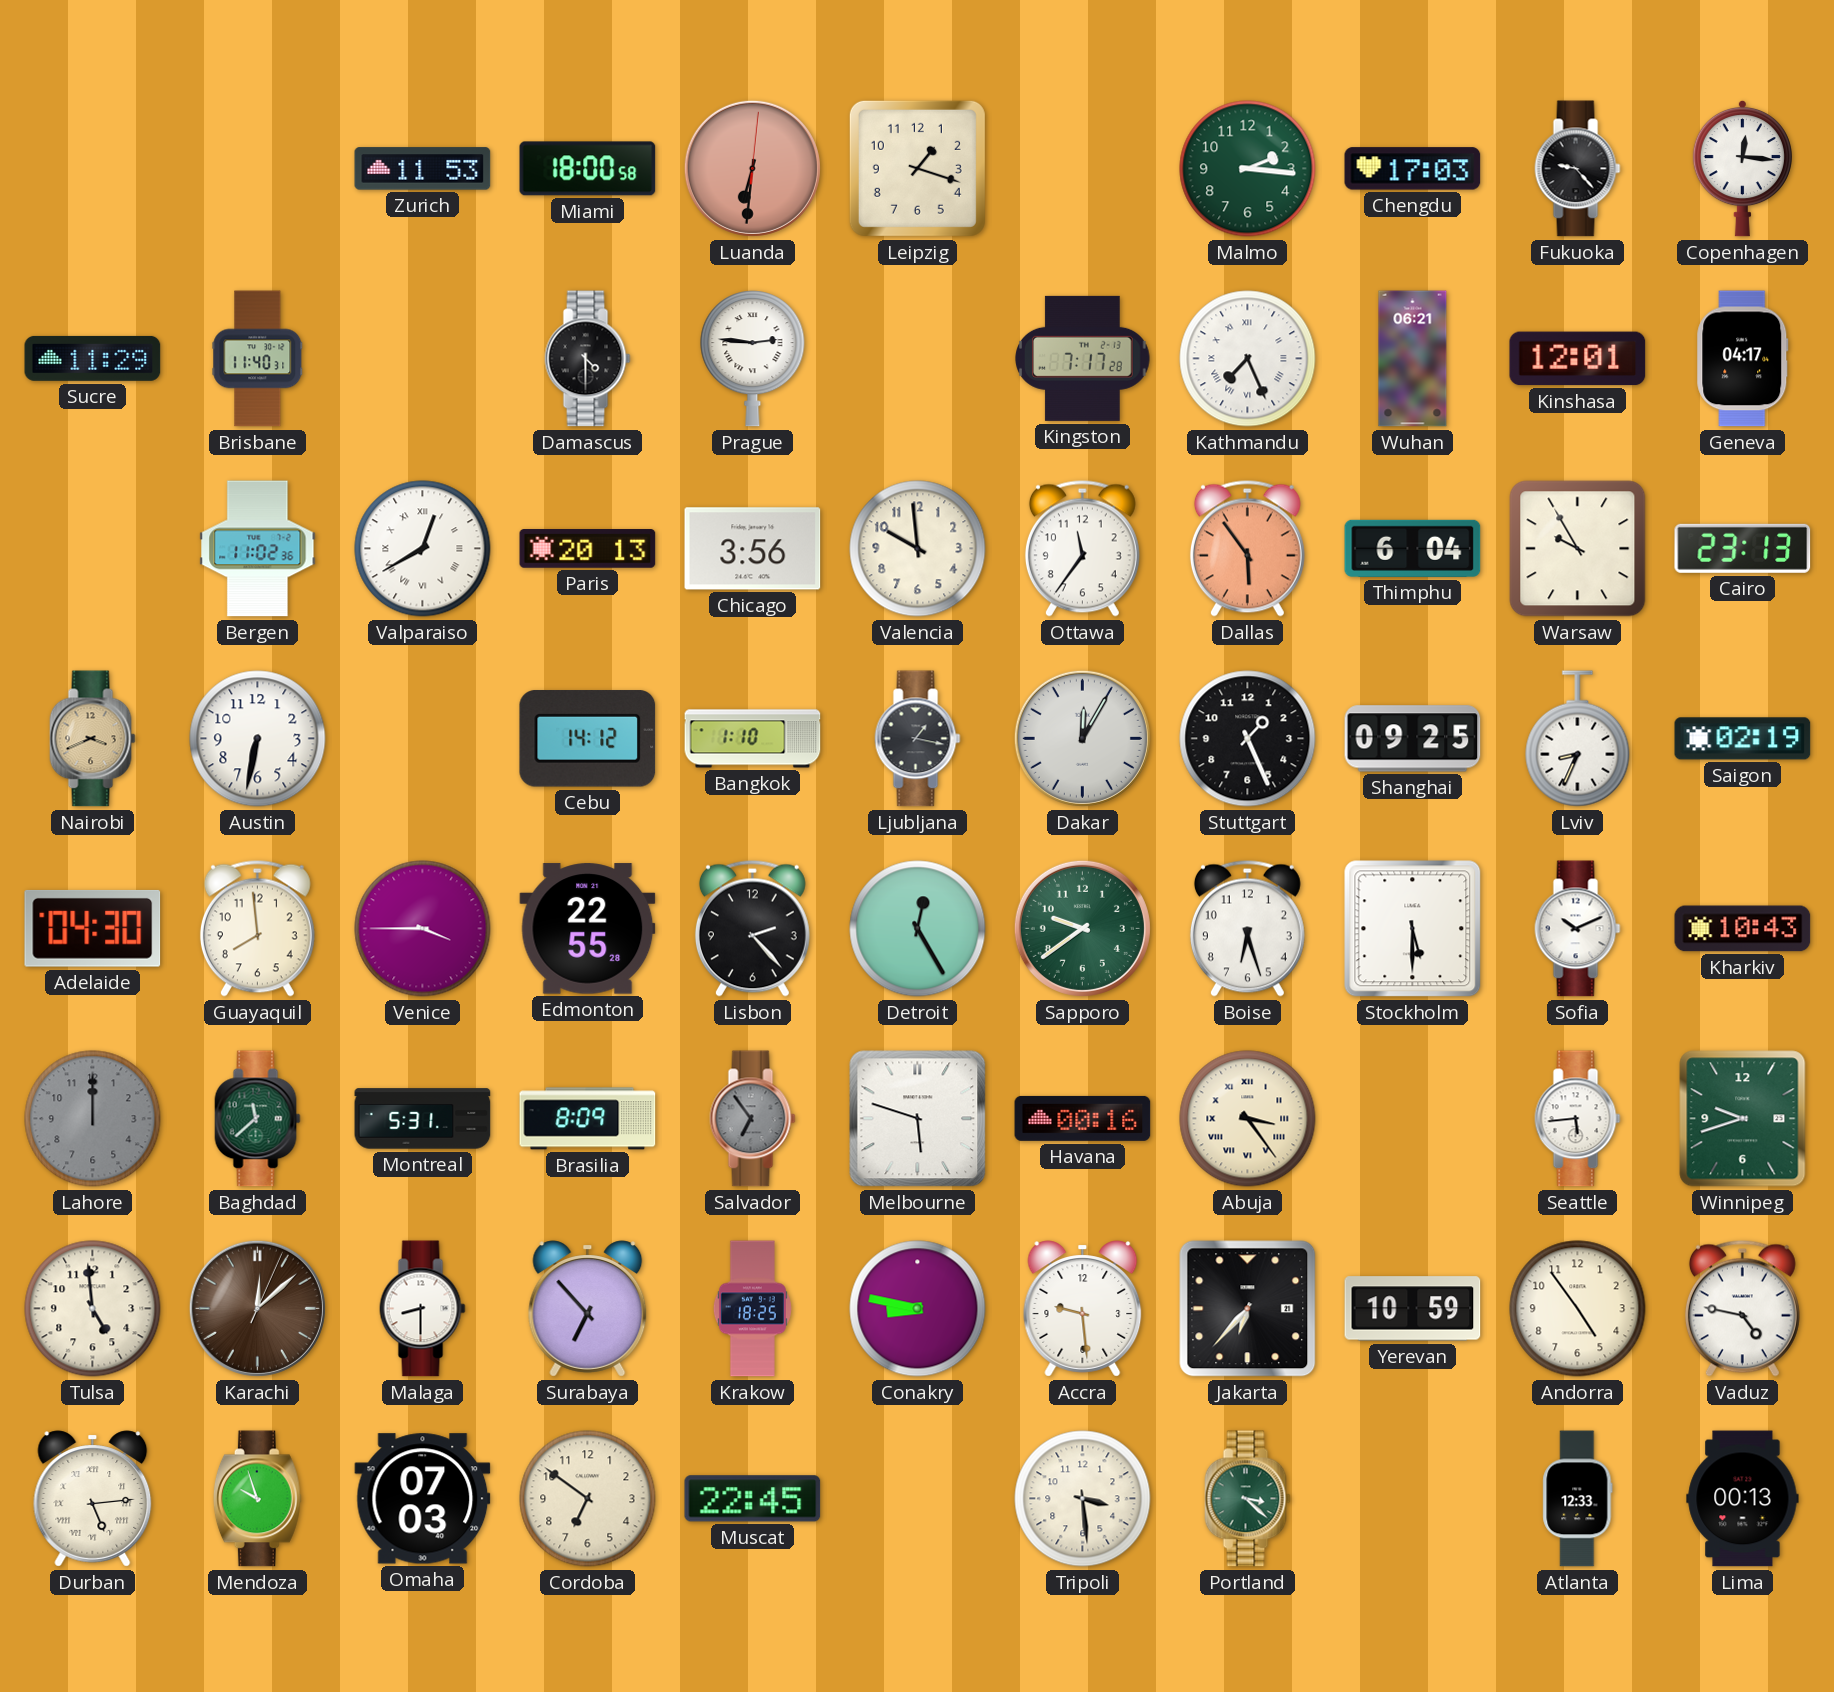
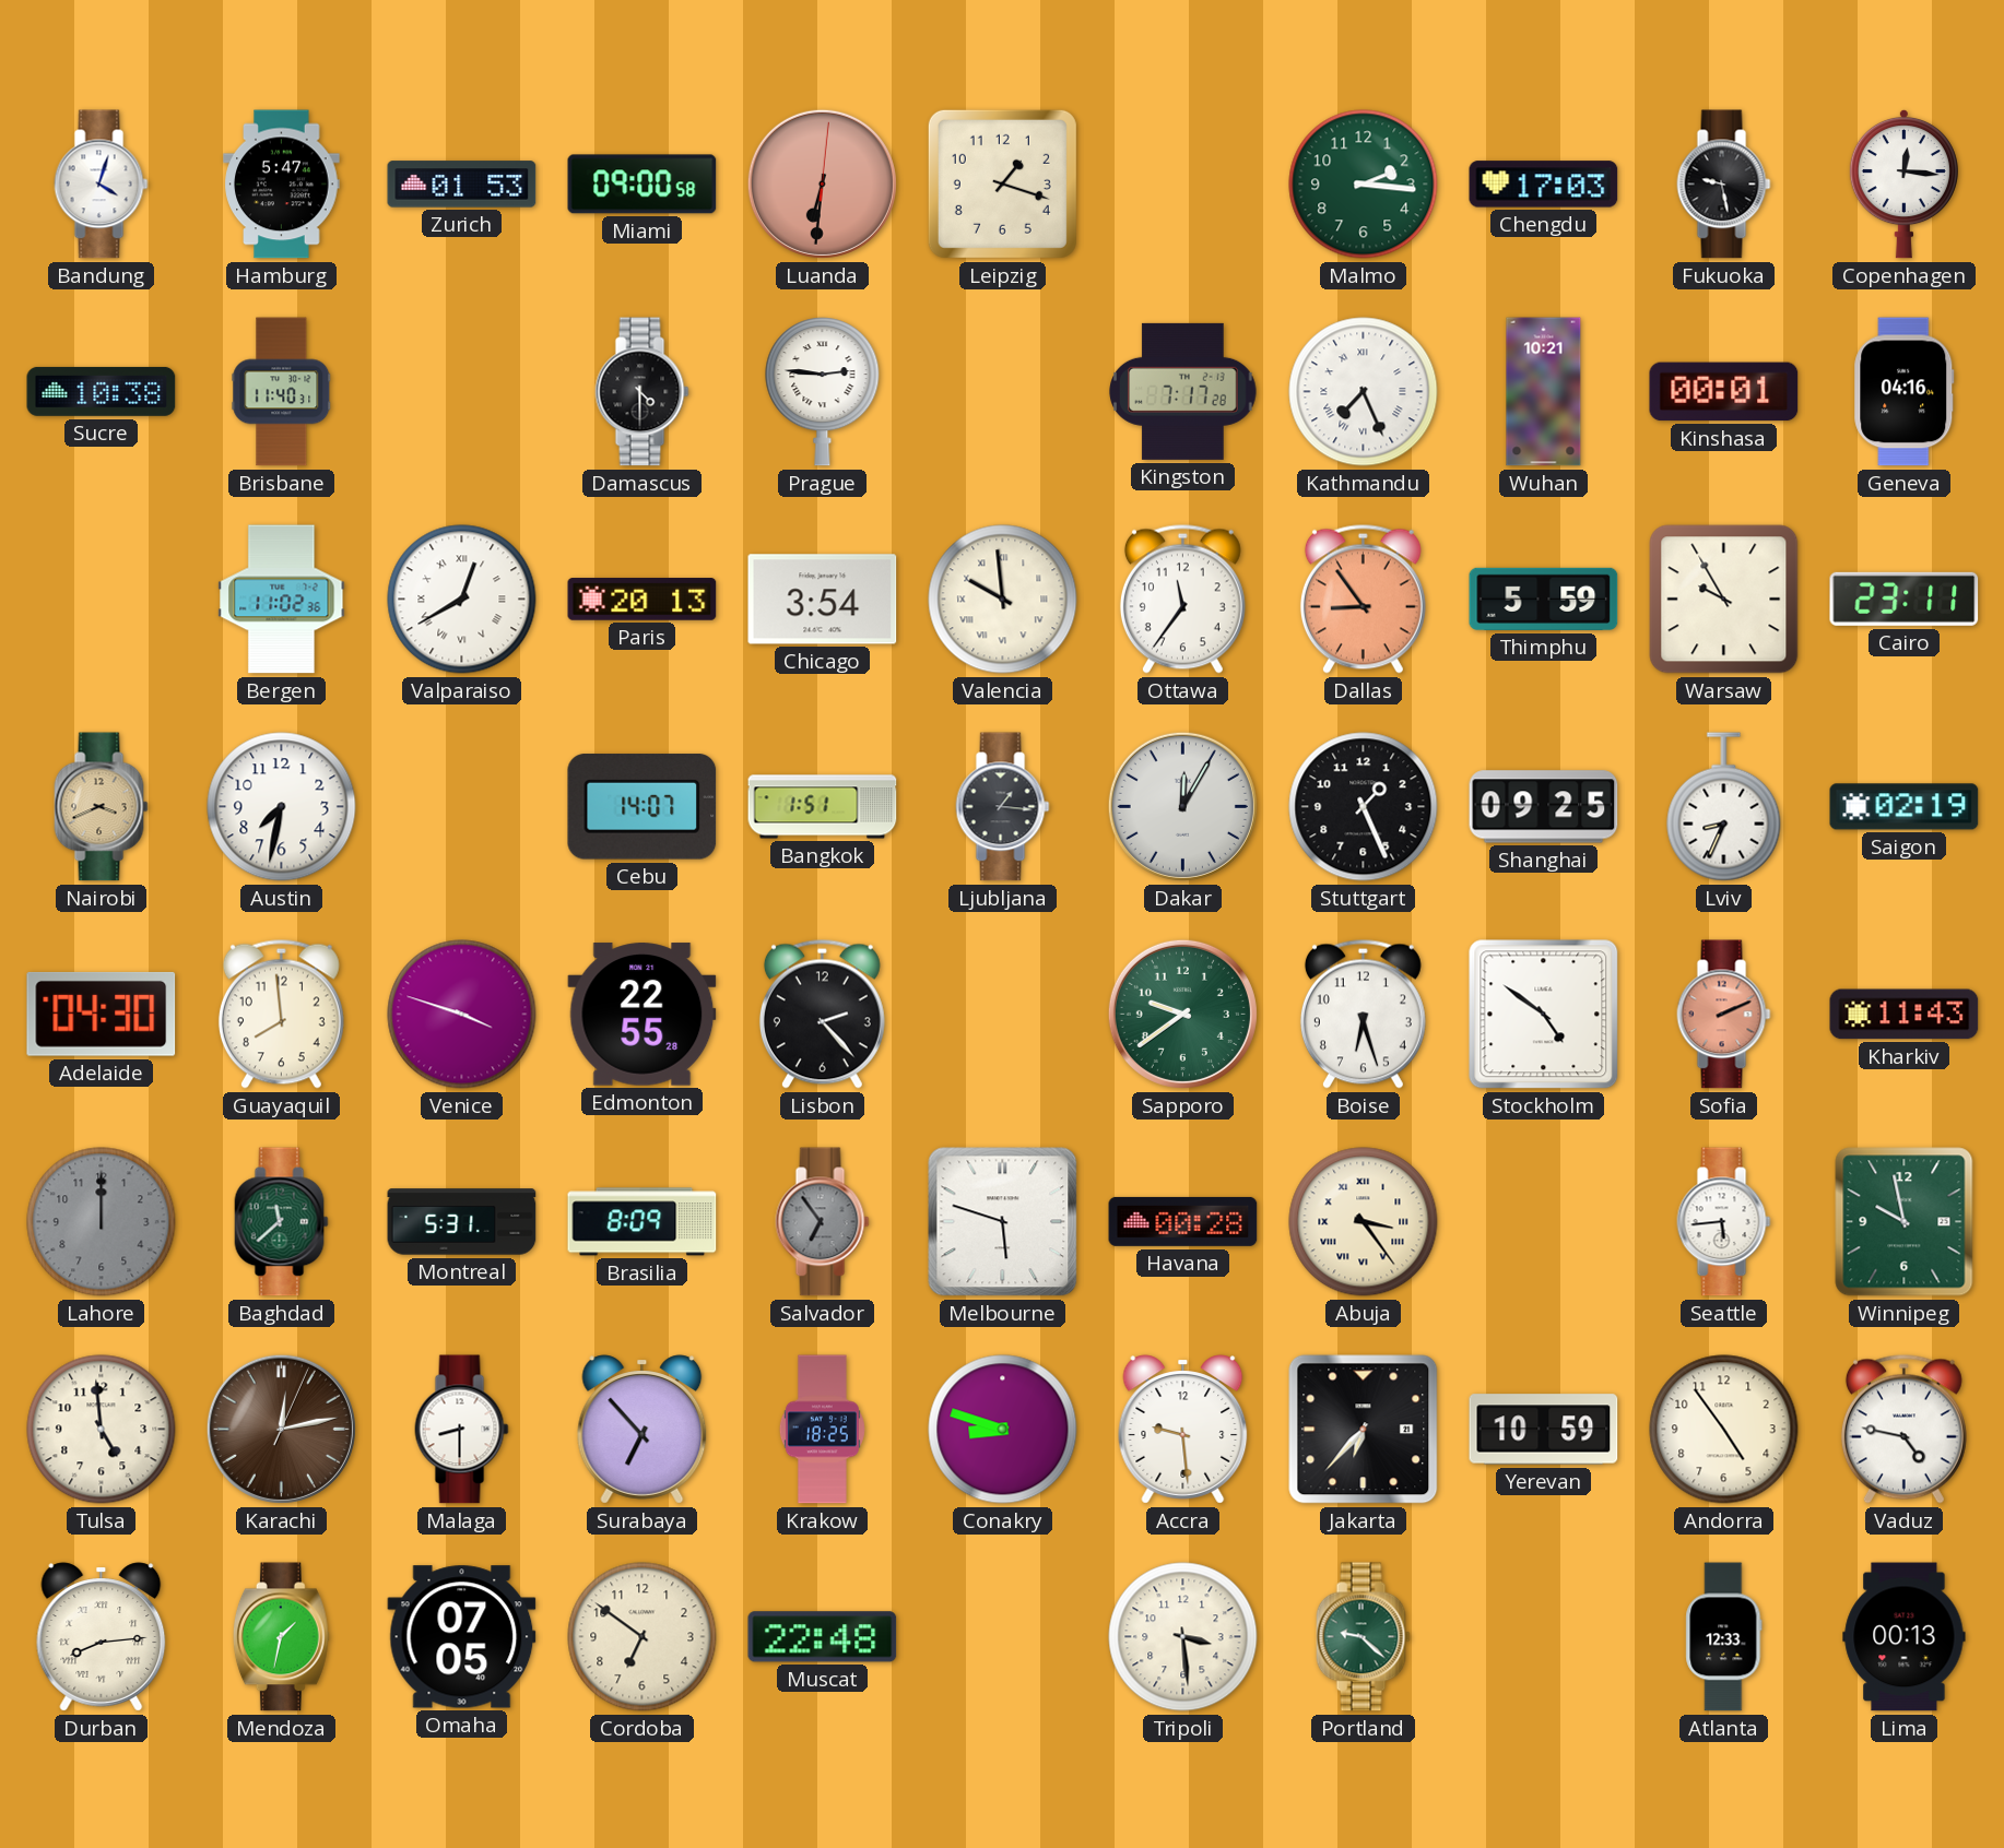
Bandung: none -> 4:03
Hamburg: none -> 5:47
Zurich: 11:53 -> 01:53
Miami: 18:00 -> 09:00
Fukuoka: 9:23 -> 9:28
Sucre: 11:29 -> 10:38
Wuhan: 06:21 -> 10:21
Kinshasa: 12:01 -> 00:01
Geneva: 04:17 -> 04:16
Chicago: 3:56 -> 3:54
Valencia numerals: Arabic -> Roman
Dallas: 5:54 -> 8:54
Thimphu: 6:04 -> 5:59
Cairo: 23:13 -> 23:11
Austin: 6:32 -> 7:32
Cebu: 14:12 -> 14:07
Bangkok: 1:10 -> 1:51
Ljubljana: 1:17 -> 1:16
Venice: 3:45 -> 3:48
Detroit: 12:25 -> none
Stockholm: 5:30 -> 4:51
Sofia: 10:11 -> 2:11
Sofia dial: white -> salmon
Kharkiv: 10:43 -> 11:43
Havana: 00:16 -> 00:28
Winnipeg: 9:42 -> 9:58
Karachi: 12:08 -> 12:13
Conakry: 8:47 -> 8:48
Durban: 5:14 -> 8:14
Mendoza: 9:57 -> 1:32
Omaha: 07:03 -> 07:05
Muscat: 22:45 -> 22:48
Portland: 3:22 -> 9:22
